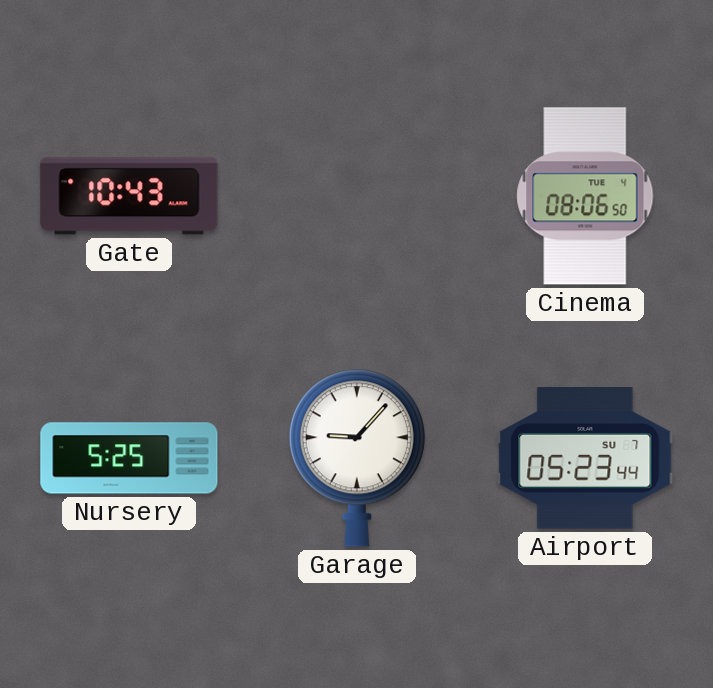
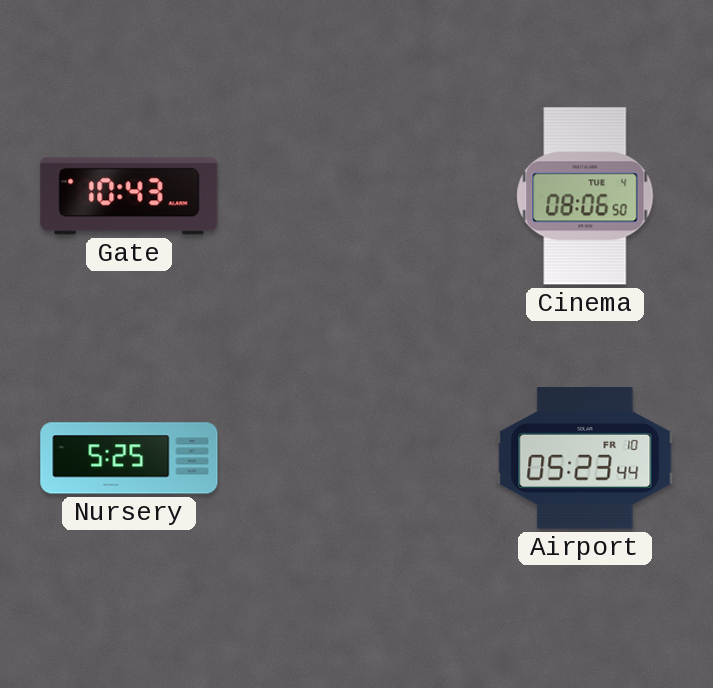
Garage: 9:07 -> none
Airport date: SU 7 -> FR 10
